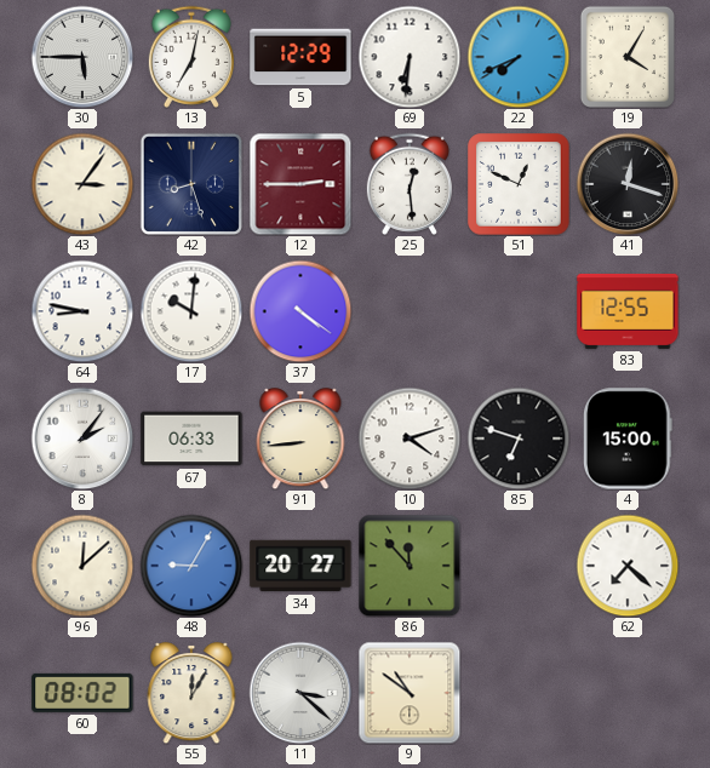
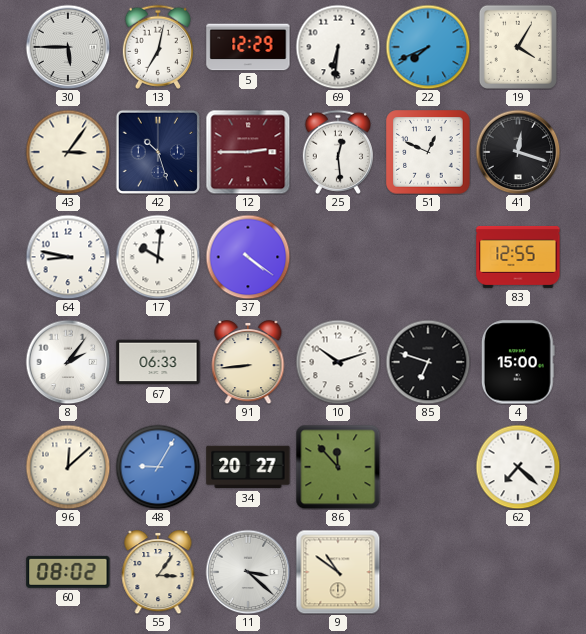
42: 8:27 -> 10:27
10: 4:12 -> 10:12
55: 12:05 -> 3:06
